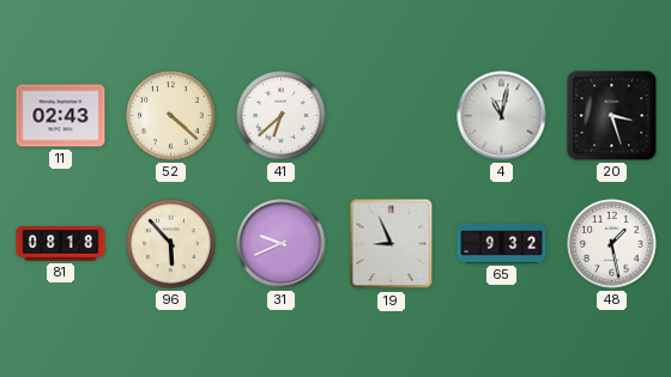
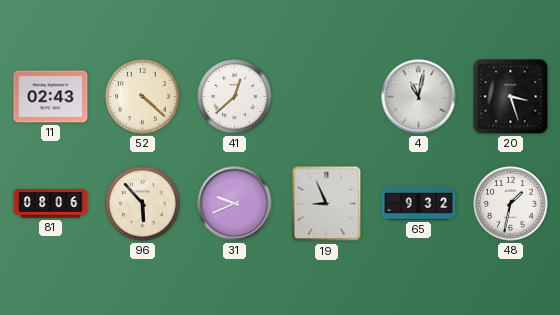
41: 6:38 -> 12:38
81: 08:18 -> 08:06
48: 1:28 -> 1:32
